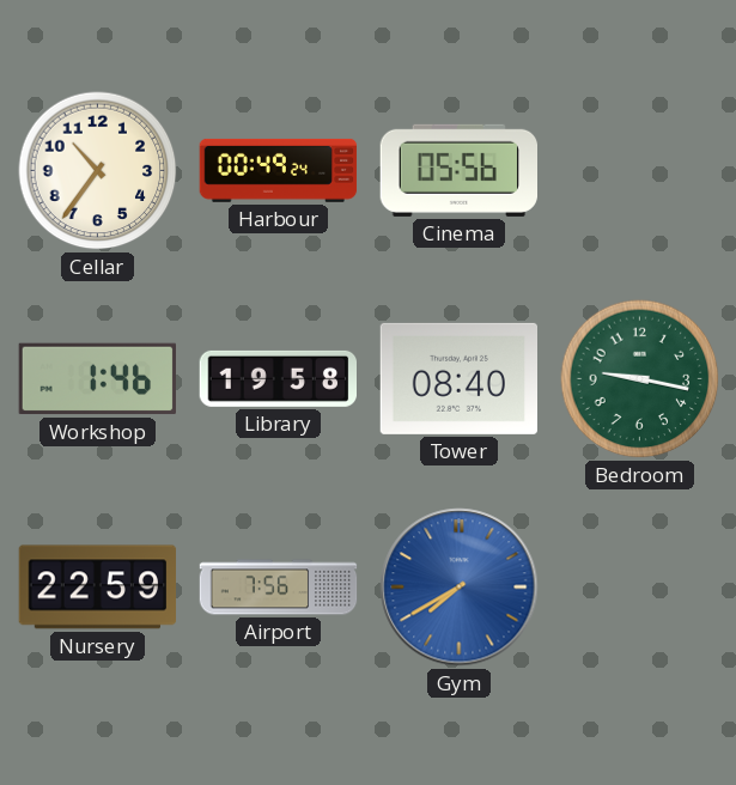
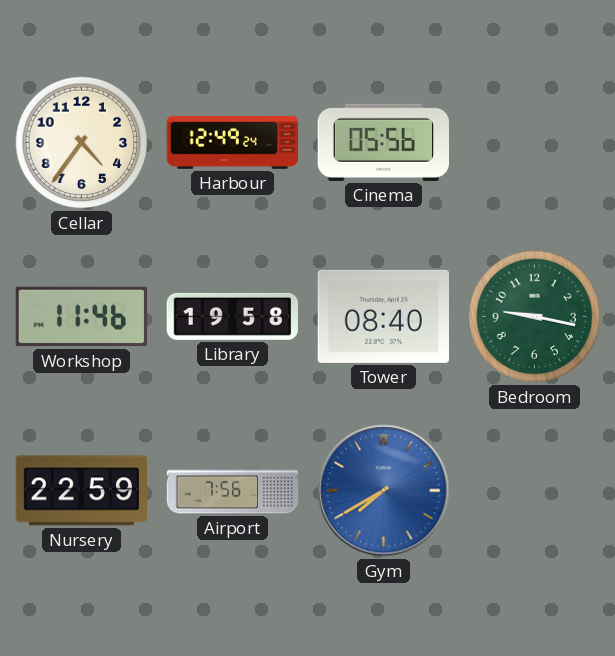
Cellar: 10:36 -> 4:36
Harbour: 00:49 -> 12:49
Workshop: 1:46 -> 11:46
